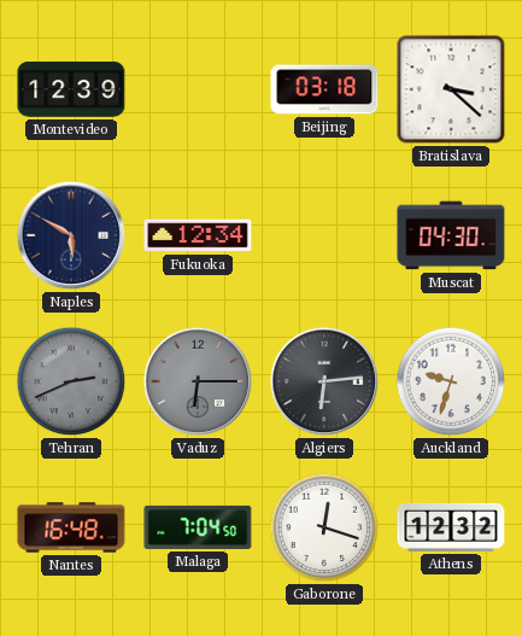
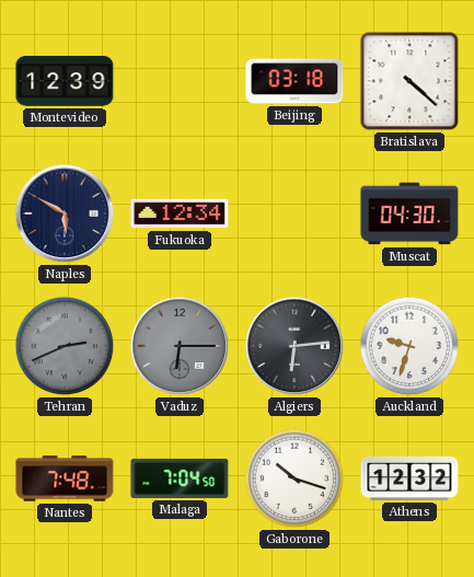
Bratislava: 3:22 -> 4:22
Nantes: 16:48 -> 7:48
Gaborone: 12:18 -> 10:18
